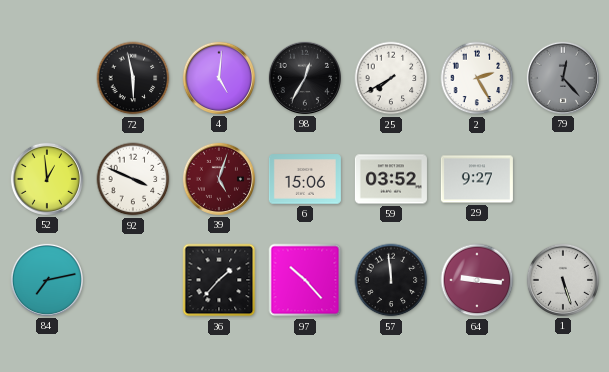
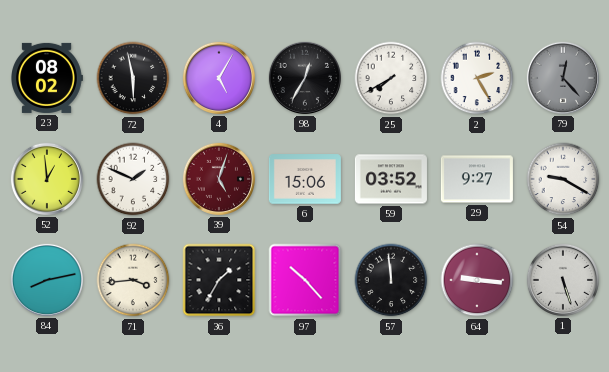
23: none -> 08:02
4: 5:01 -> 5:05
92: 3:49 -> 1:49
54: none -> 9:20
84: 7:13 -> 8:13
71: none -> 3:44
36: 1:37 -> 1:35
